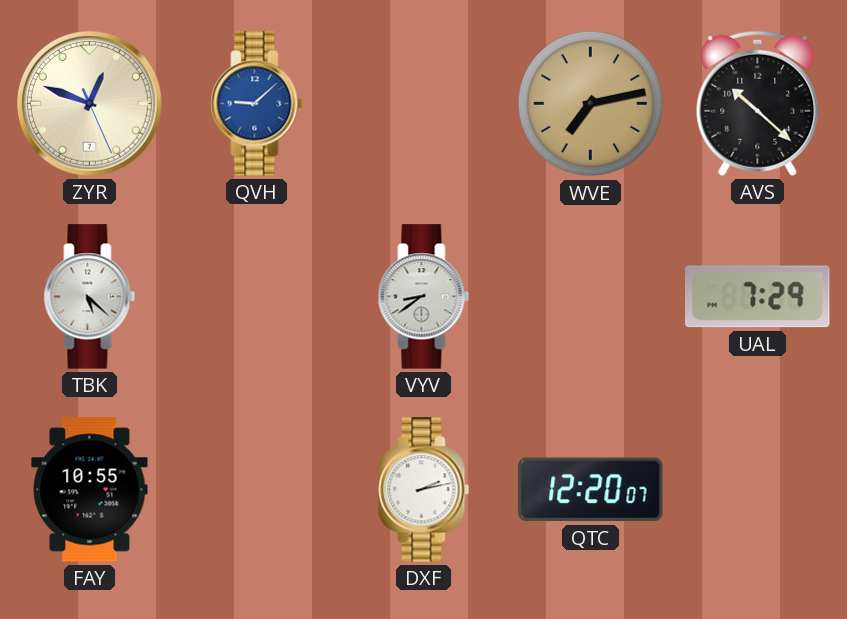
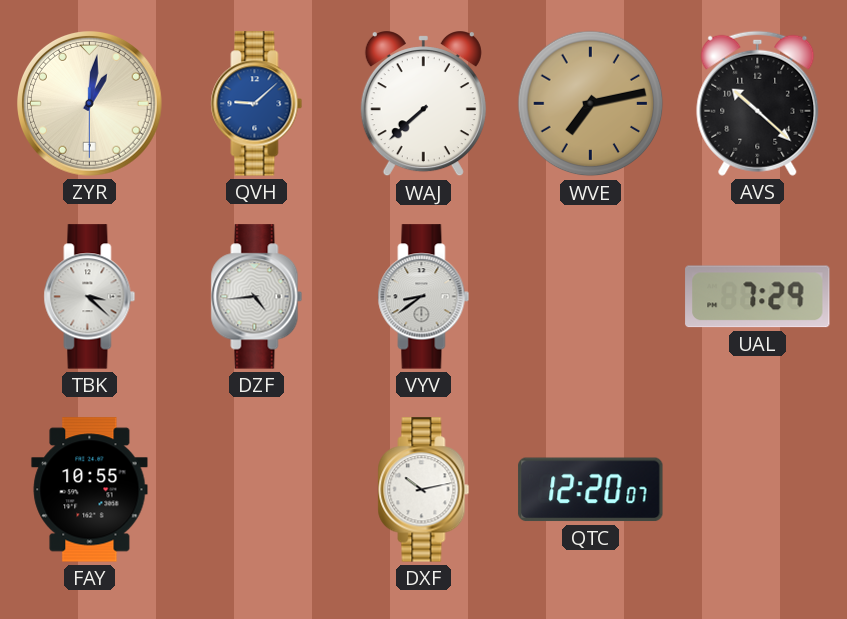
ZYR: 12:48 -> 1:01
WAJ: none -> 7:38
TBK: 5:22 -> 3:22
DZF: none -> 4:44
DXF: 2:13 -> 10:13
